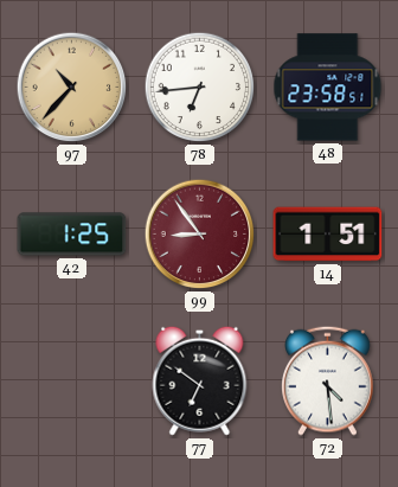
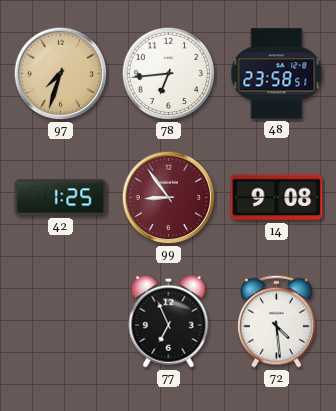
97: 10:37 -> 7:33
14: 1:51 -> 9:08
77: 6:51 -> 6:56
